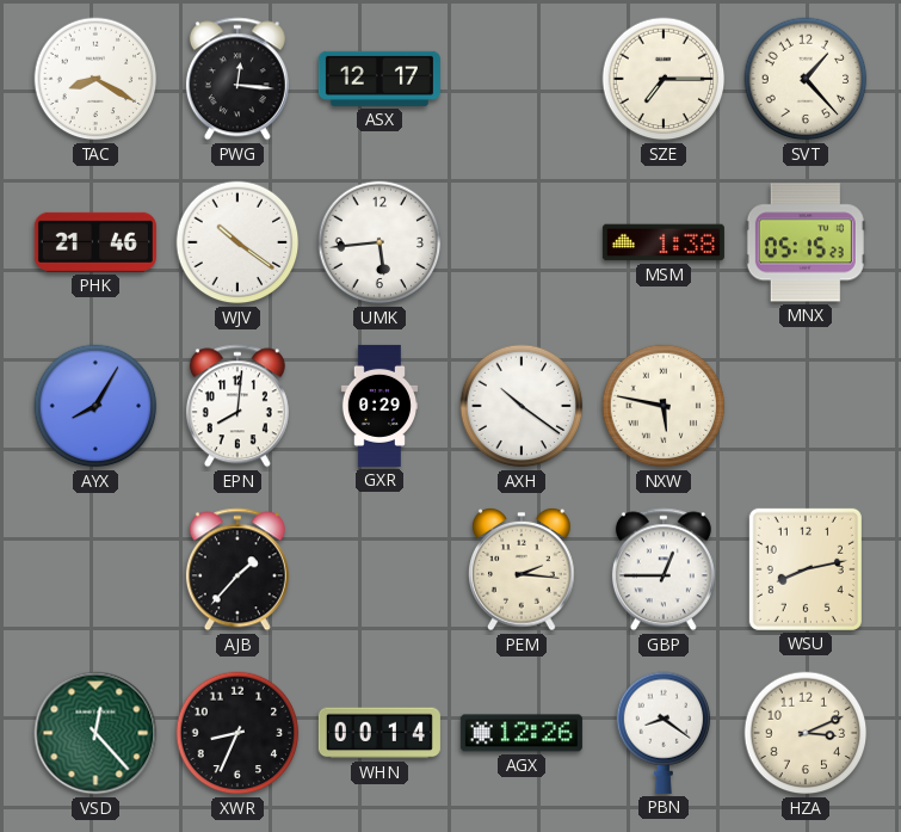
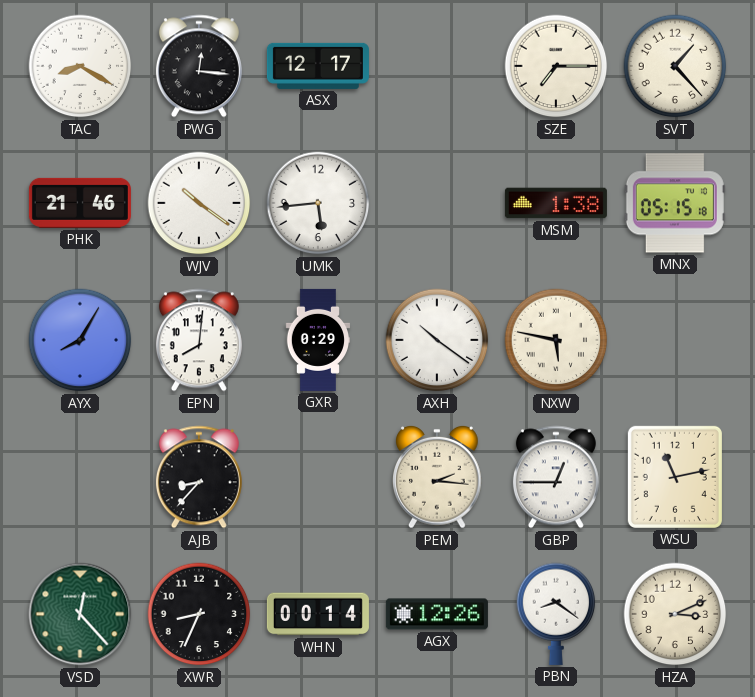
MNX: 05:15:23 -> 05:15:18
AJB: 1:37 -> 8:37
WSU: 8:13 -> 11:13
